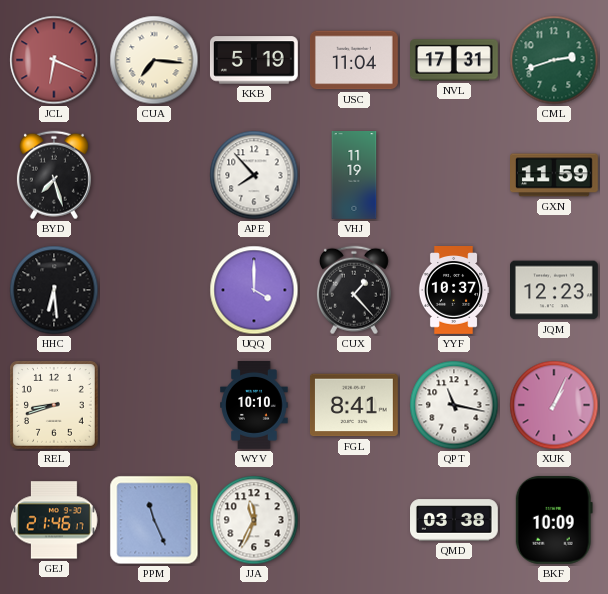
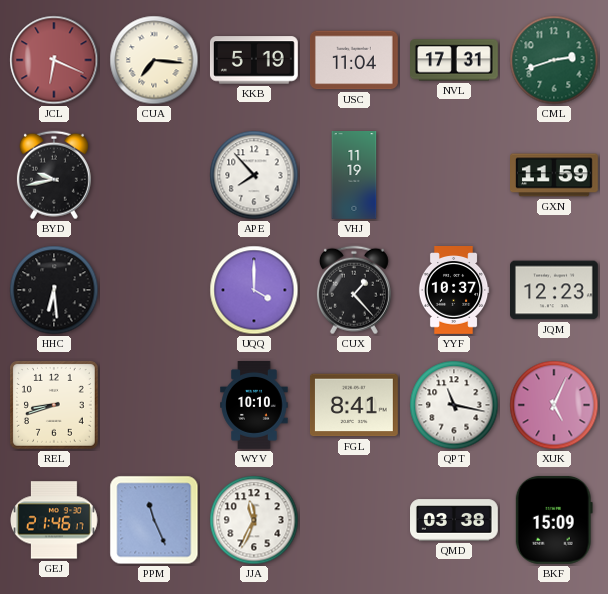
BYD: 7:27 -> 9:43
XUK: 1:04 -> 5:04
BKF: 10:09 -> 15:09
